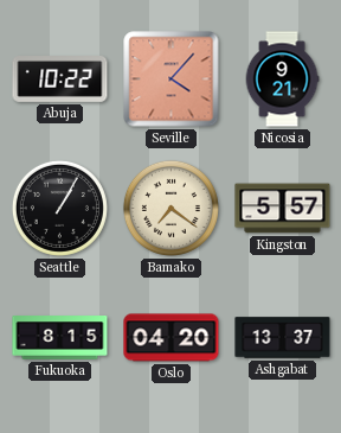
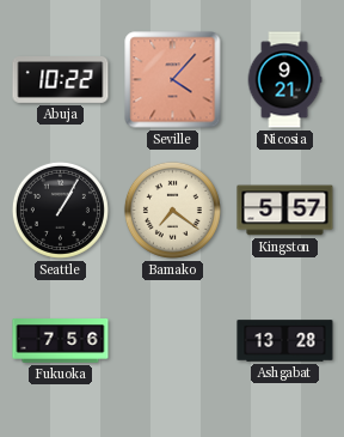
Fukuoka: 8:15 -> 7:56
Oslo: 04:20 -> none
Ashgabat: 13:37 -> 13:28
